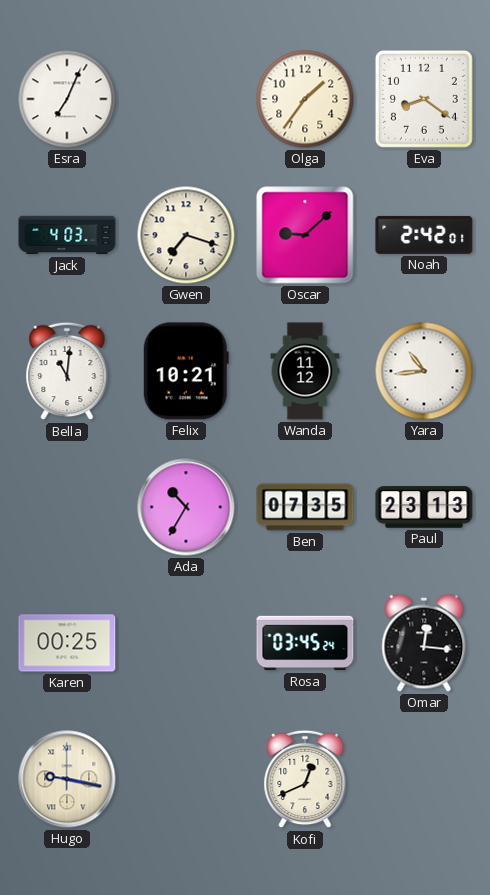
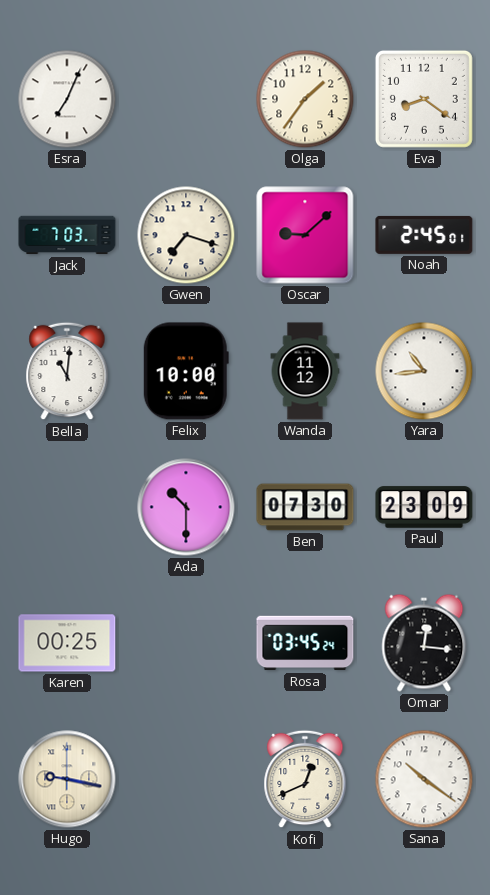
Jack: 4:03 -> 7:03
Noah: 2:42 -> 2:45
Felix: 10:21 -> 10:00
Ada: 10:35 -> 10:30
Ben: 07:35 -> 07:30
Paul: 23:13 -> 23:09
Sana: none -> 10:21
